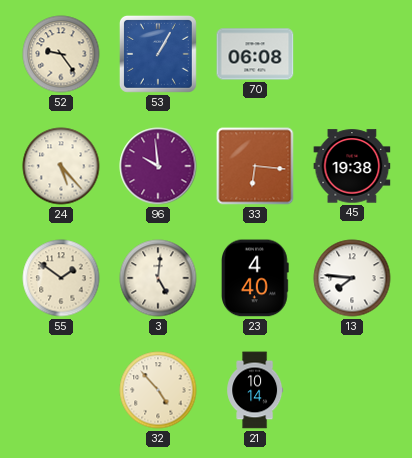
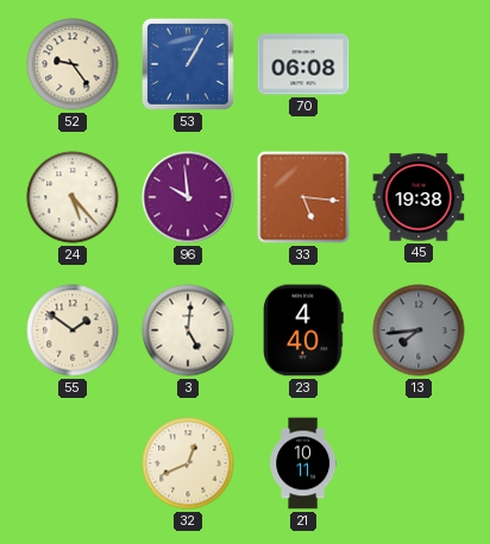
33: 6:16 -> 5:16
13: 7:46 -> 7:44
13 dial: white -> grey
32: 4:53 -> 12:41
21: 10:14 -> 10:11
